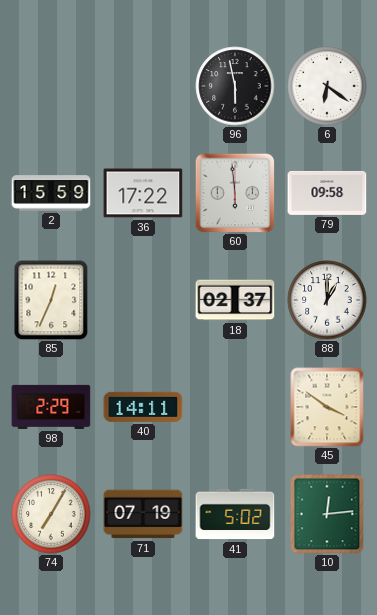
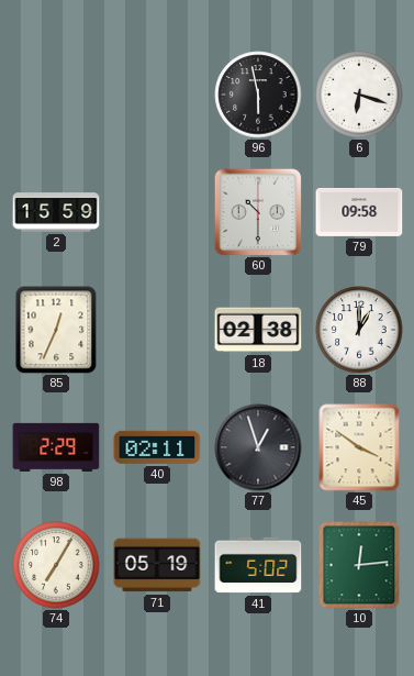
6: 6:21 -> 6:18
36: 17:22 -> none
60: 5:59 -> 10:30
18: 02:37 -> 02:38
40: 14:11 -> 02:11
77: none -> 12:57
71: 07:19 -> 05:19
